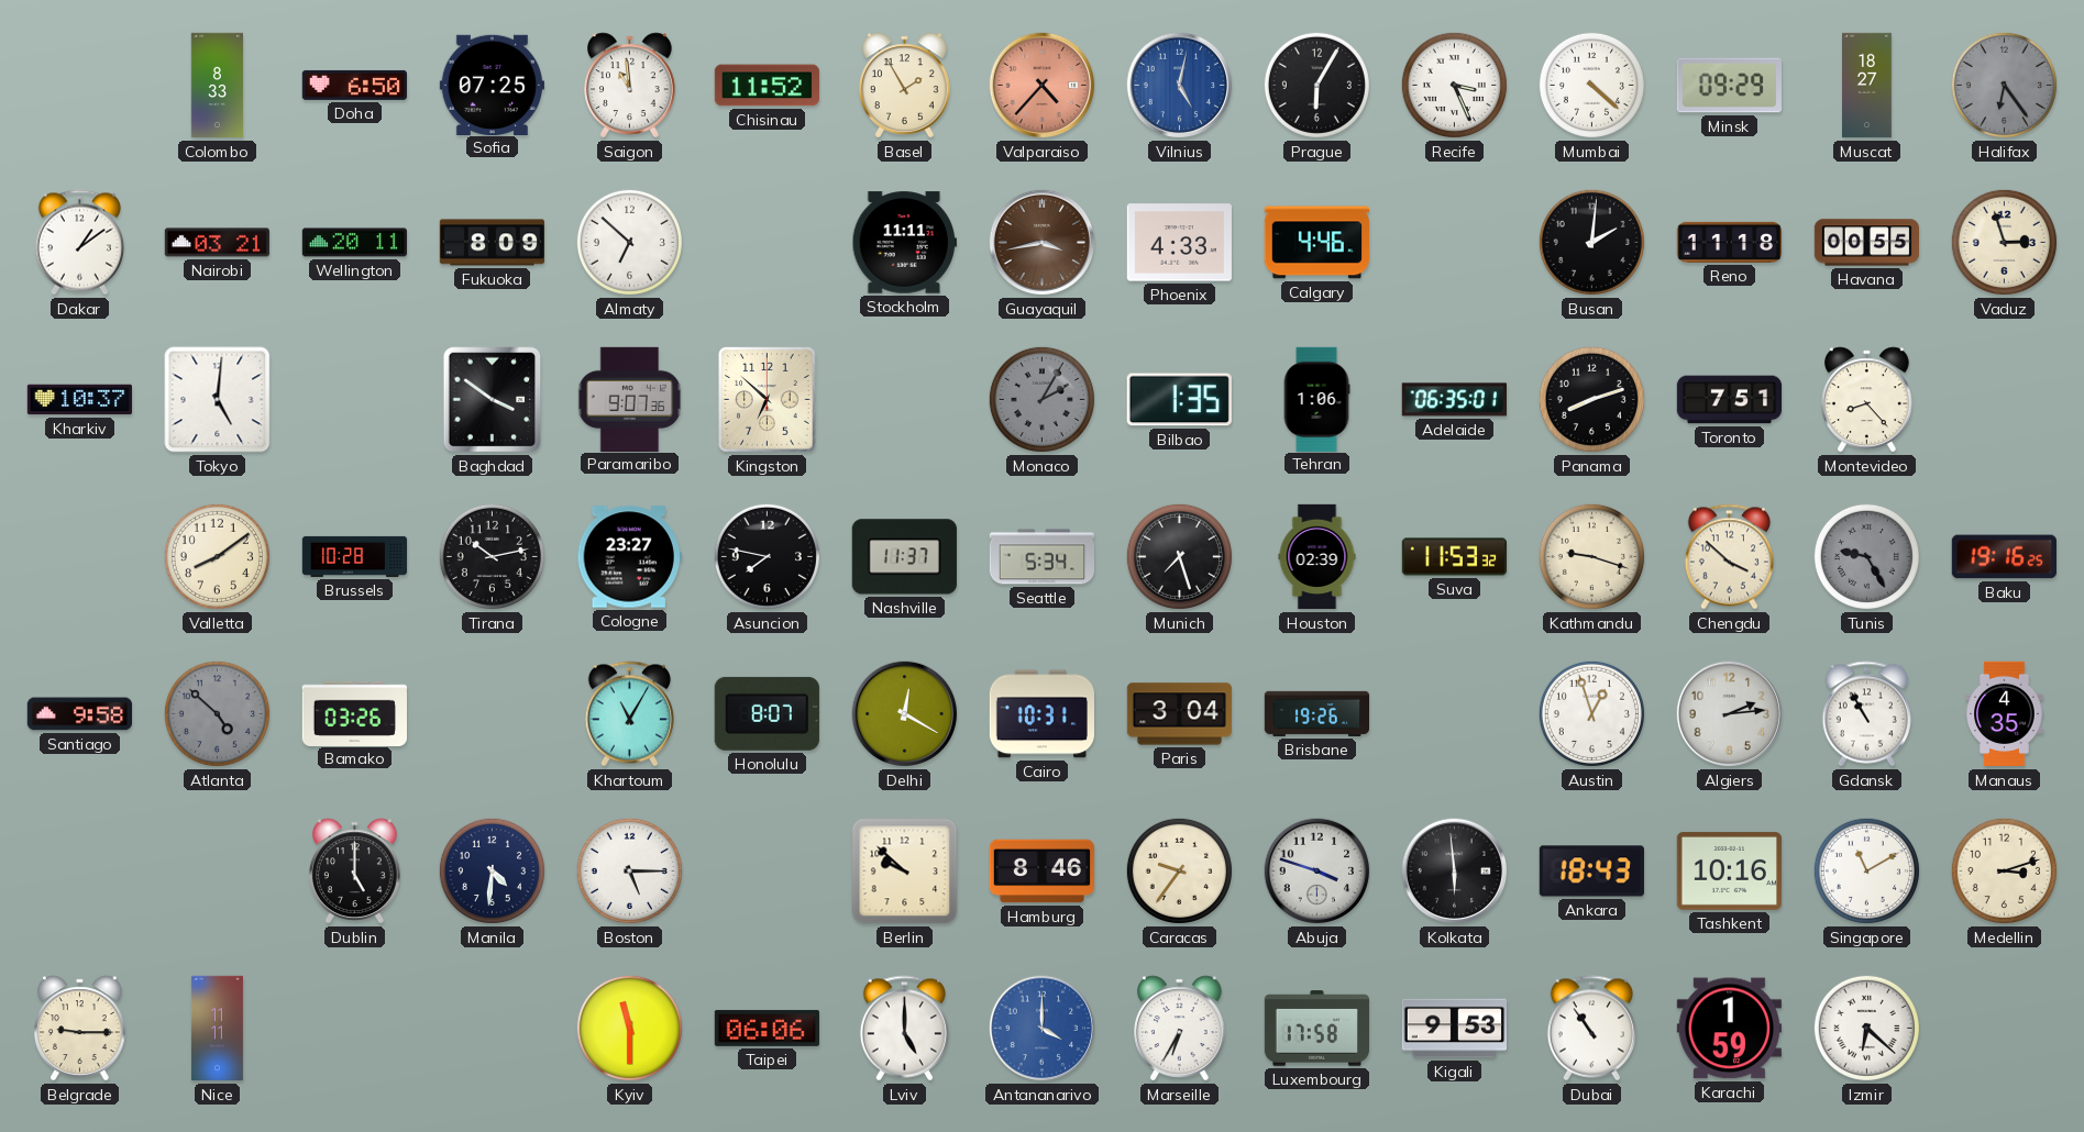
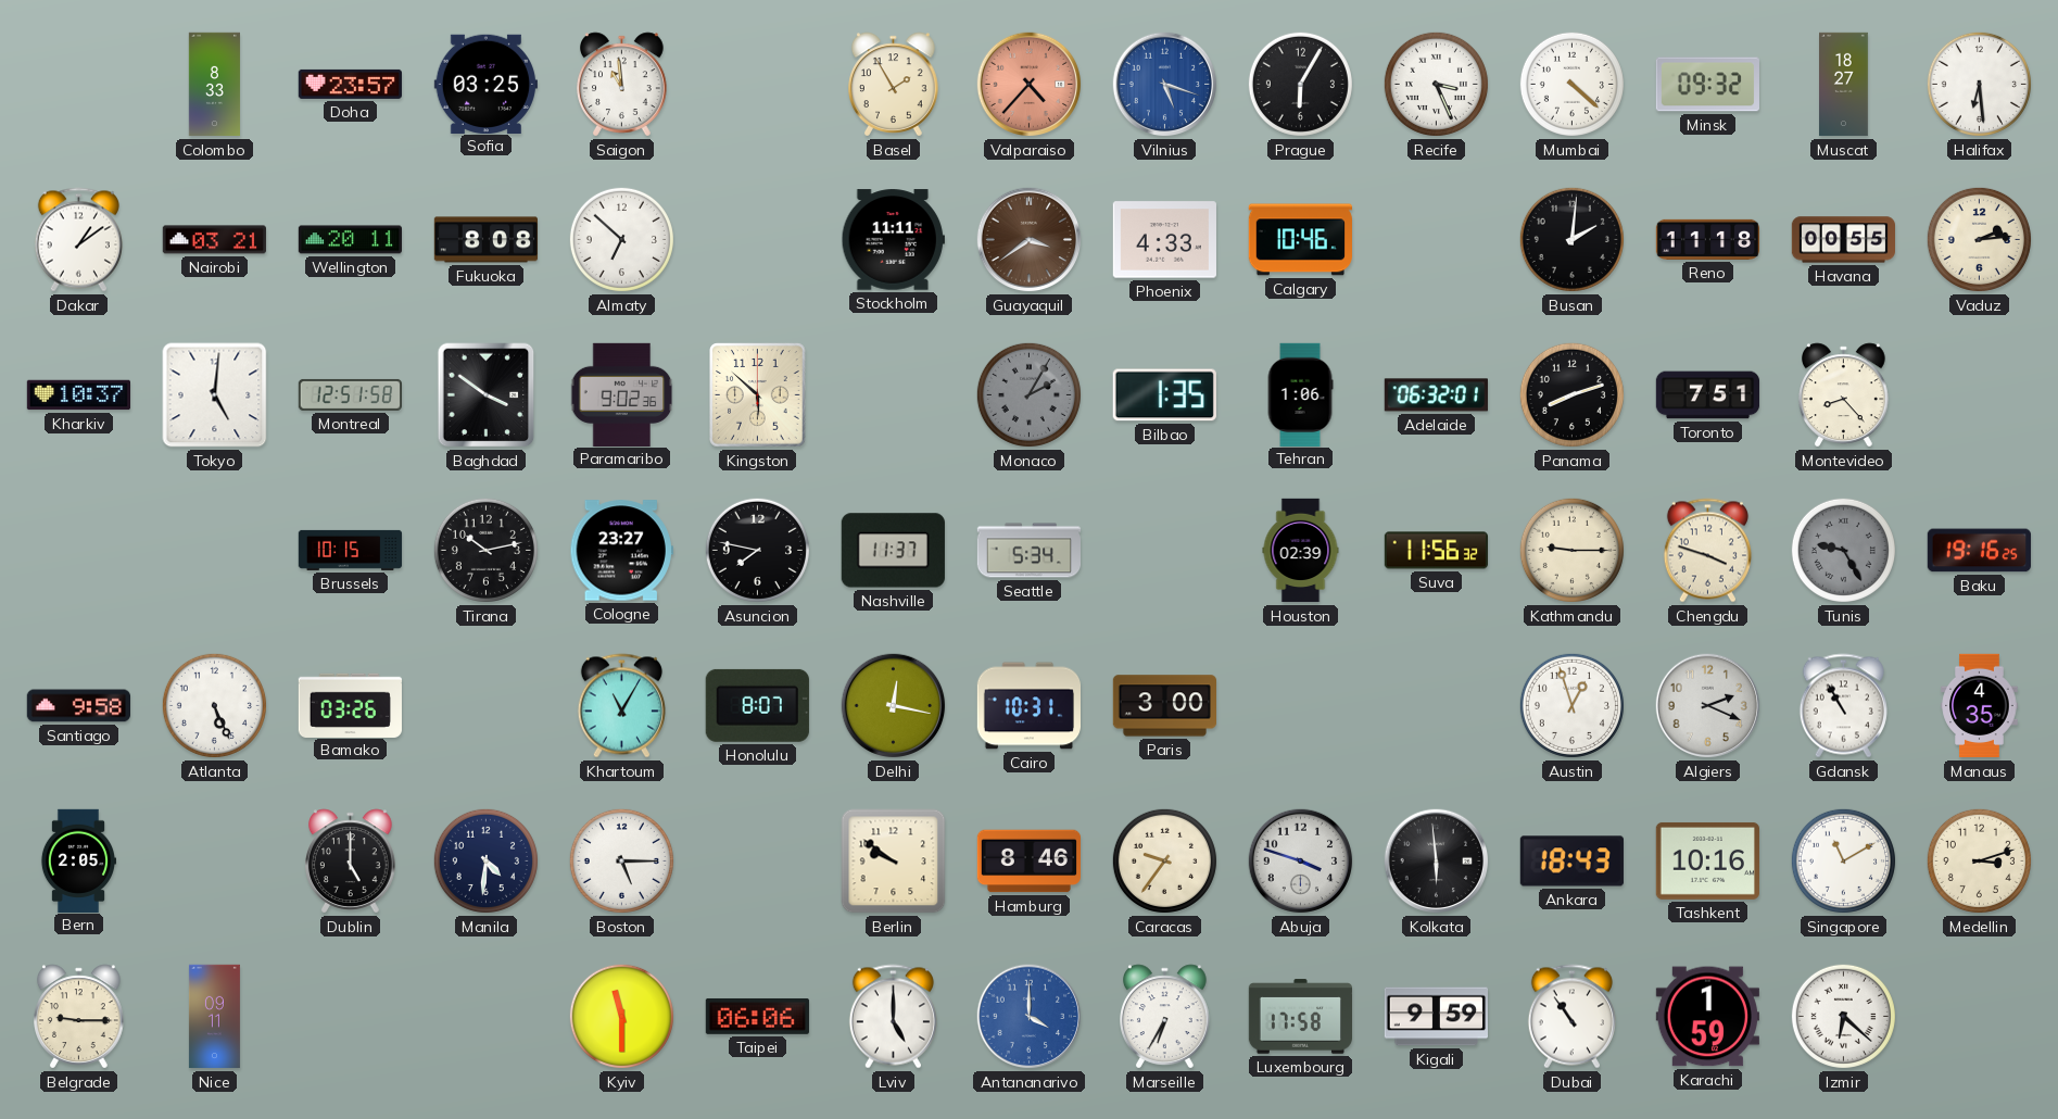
Doha: 6:50 -> 23:57
Sofia: 07:25 -> 03:25
Chisinau: 11:52 -> none
Vilnius: 5:02 -> 5:18
Minsk: 09:29 -> 09:32
Halifax: 6:24 -> 6:29
Halifax dial: grey -> white
Fukuoka: 8:09 -> 8:08
Guayaquil: 3:43 -> 3:39
Calgary: 4:46 -> 10:46
Vaduz: 2:57 -> 2:14
Montreal: none -> 12:51
Paramaribo: 9:07 -> 9:02
Kingston: 6:52 -> 5:52
Adelaide: 06:35 -> 06:32
Valletta: 8:09 -> none
Brussels: 10:28 -> 10:15
Munich: 7:27 -> none
Suva: 11:53 -> 11:56
Kathmandu: 9:18 -> 9:15
Chengdu: 3:52 -> 3:48
Atlanta: 4:52 -> 5:26
Atlanta dial: grey -> white
Delhi: 12:20 -> 12:17
Paris: 3:04 -> 3:00
Brisbane: 19:26 -> none
Algiers: 2:14 -> 2:19
Bern: none -> 2:05
Berlin: 9:52 -> 9:51
Nice: 11:11 -> 09:11
Kigali: 9:53 -> 9:59
